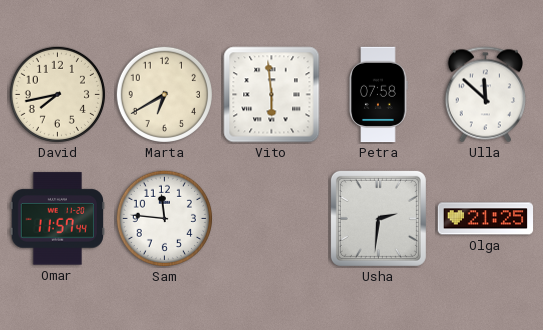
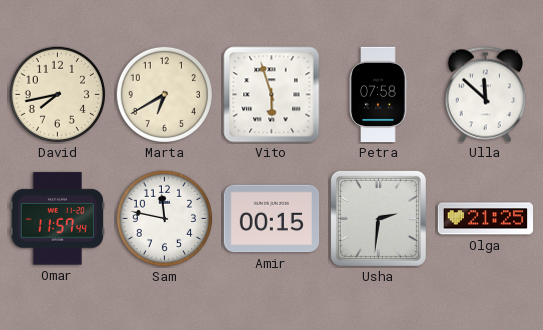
Vito: 5:59 -> 5:57
Sam: 11:46 -> 11:47
Amir: none -> 00:15
